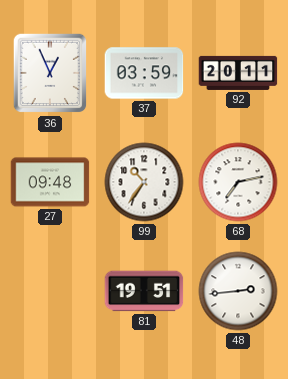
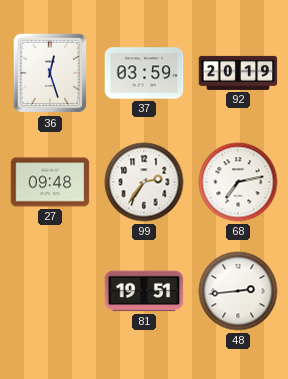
36: 12:56 -> 12:27
92: 20:11 -> 20:19
99: 10:36 -> 2:36
